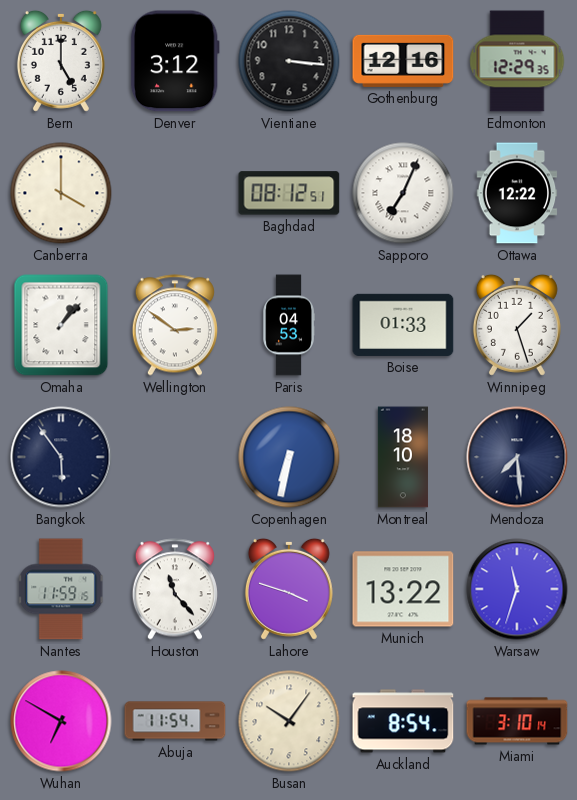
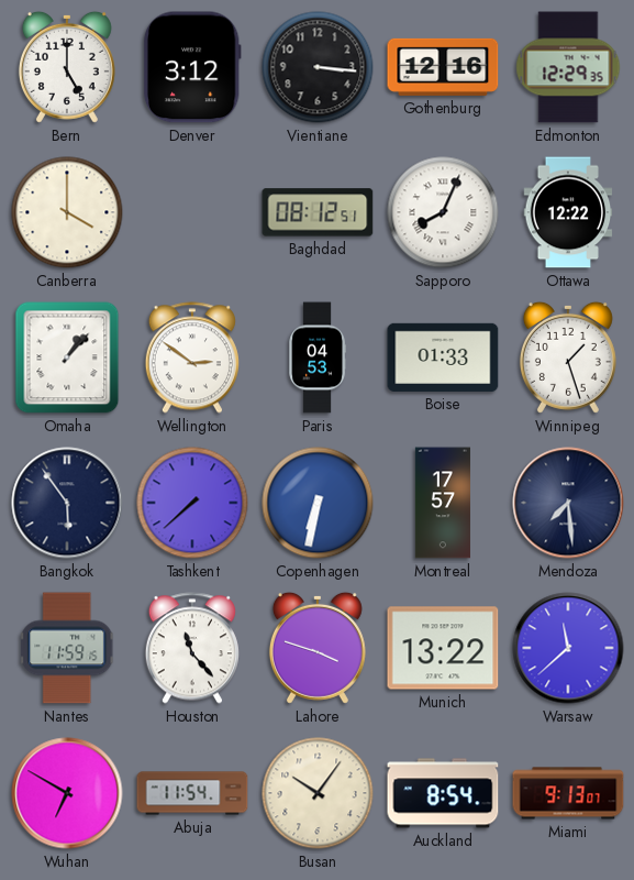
Sapporo: 7:04 -> 8:04
Tashkent: none -> 7:38
Montreal: 18:10 -> 17:57
Warsaw: 11:33 -> 11:38
Miami: 3:10 -> 9:13
